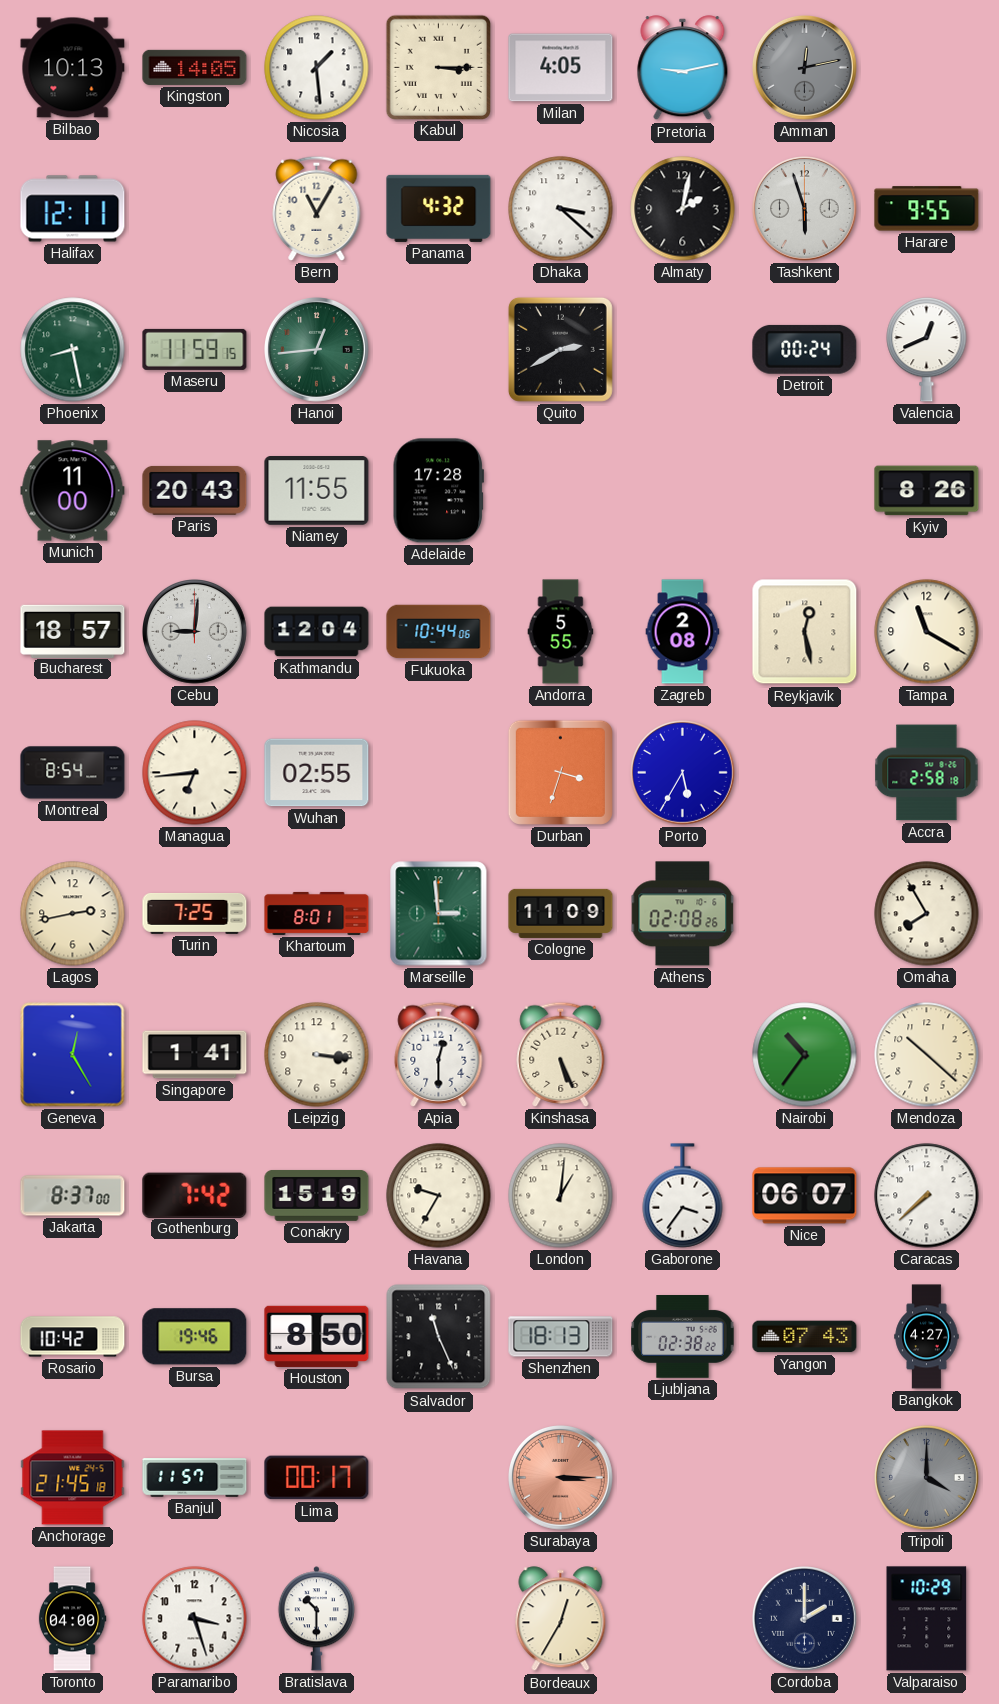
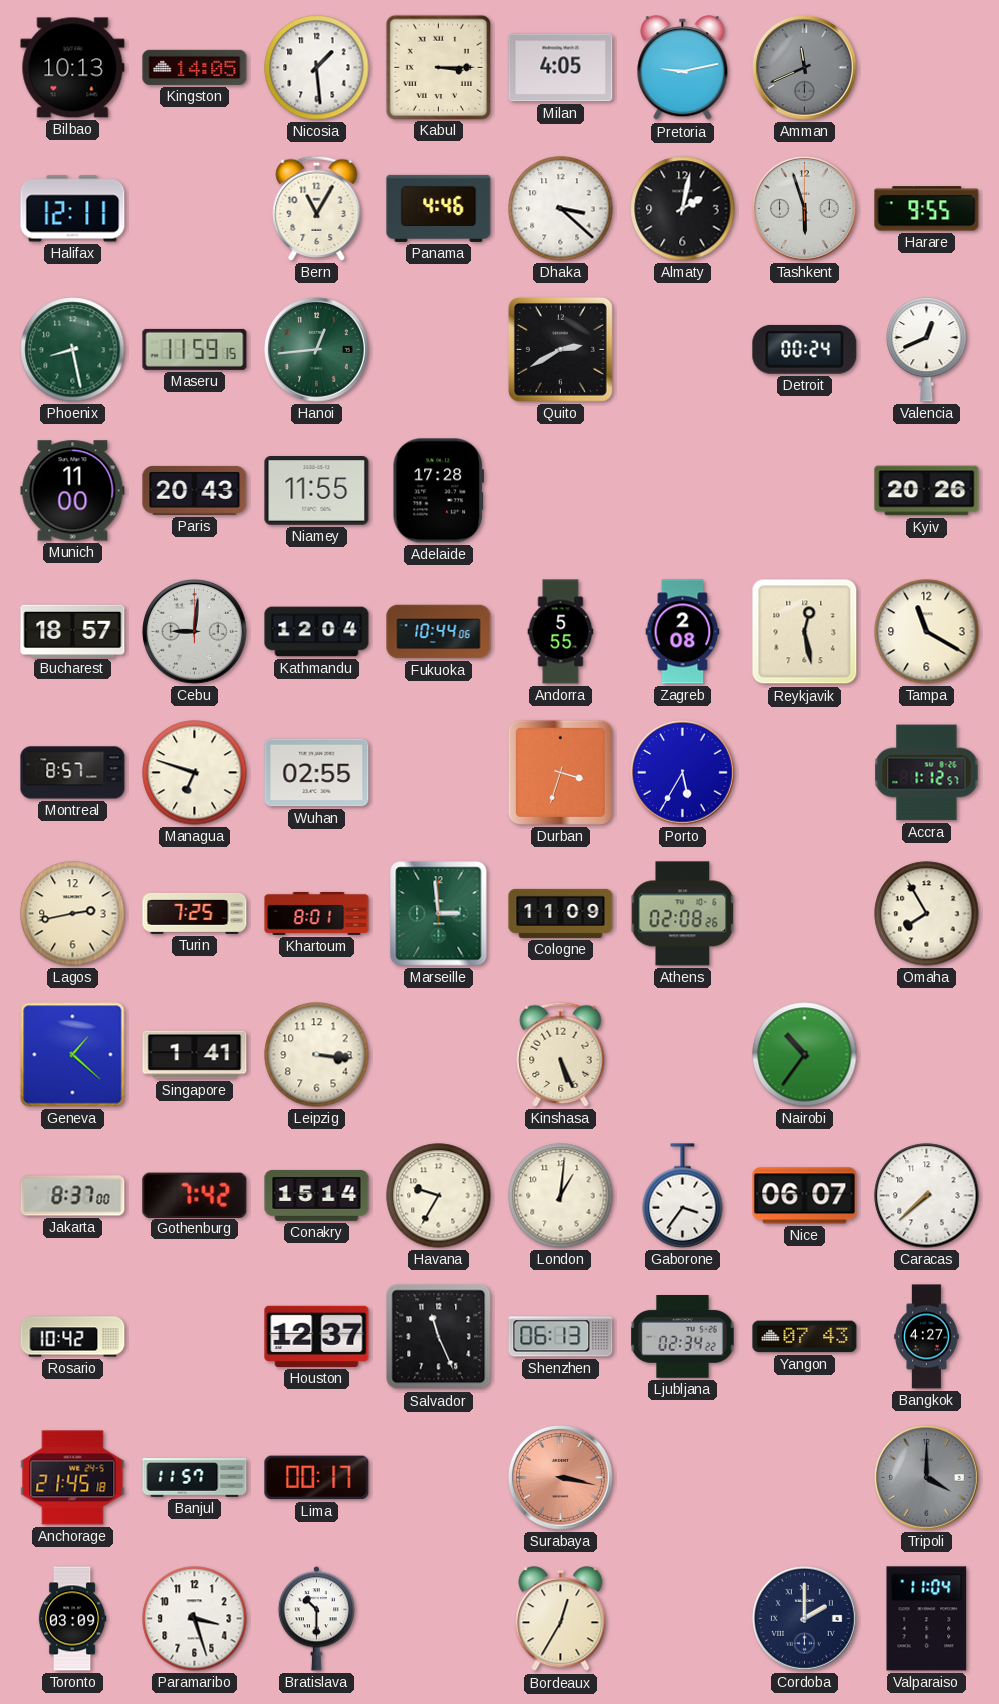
Amman: 12:13 -> 11:41
Panama: 4:32 -> 4:46
Kyiv: 8:26 -> 20:26
Montreal: 8:54 -> 8:57
Managua: 6:44 -> 6:48
Accra: 2:58 -> 1:12
Geneva: 12:25 -> 1:22
Apia: 12:30 -> none
Mendoza: 10:22 -> none
Conakry: 15:19 -> 15:14
Bursa: 19:46 -> none
Houston: 8:50 -> 12:37
Shenzhen: 18:13 -> 06:13
Ljubljana: 02:38 -> 02:34
Surabaya: 3:15 -> 3:17
Toronto: 04:00 -> 03:09
Valparaiso: 10:29 -> 11:04
